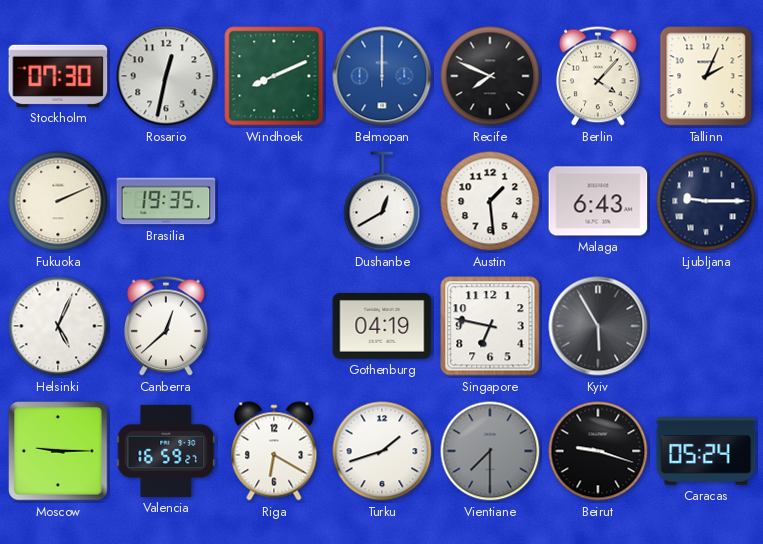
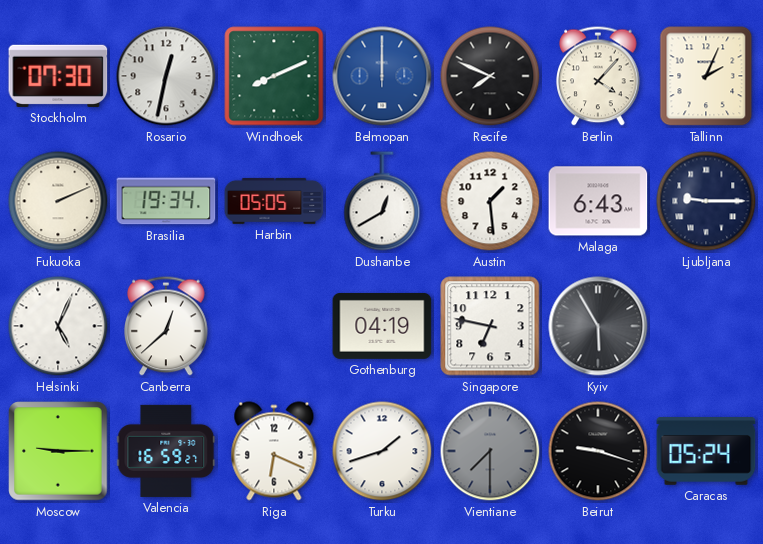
Brasilia: 19:35 -> 19:34
Harbin: none -> 05:05
Riga: 6:20 -> 6:19
